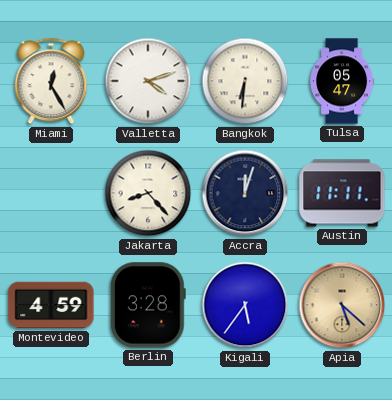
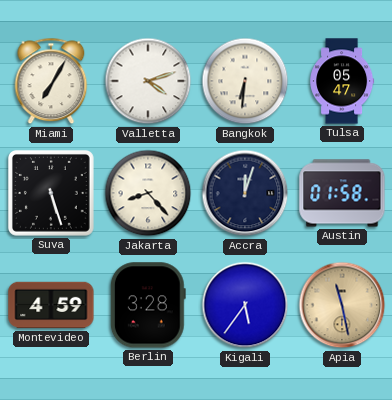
Miami: 12:25 -> 7:05
Suva: none -> 5:27
Austin: 11:11 -> 01:58
Apia: 5:22 -> 11:28
